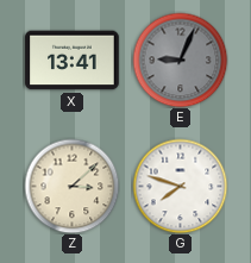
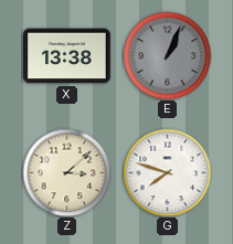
X: 13:41 -> 13:38
E: 9:04 -> 1:04
